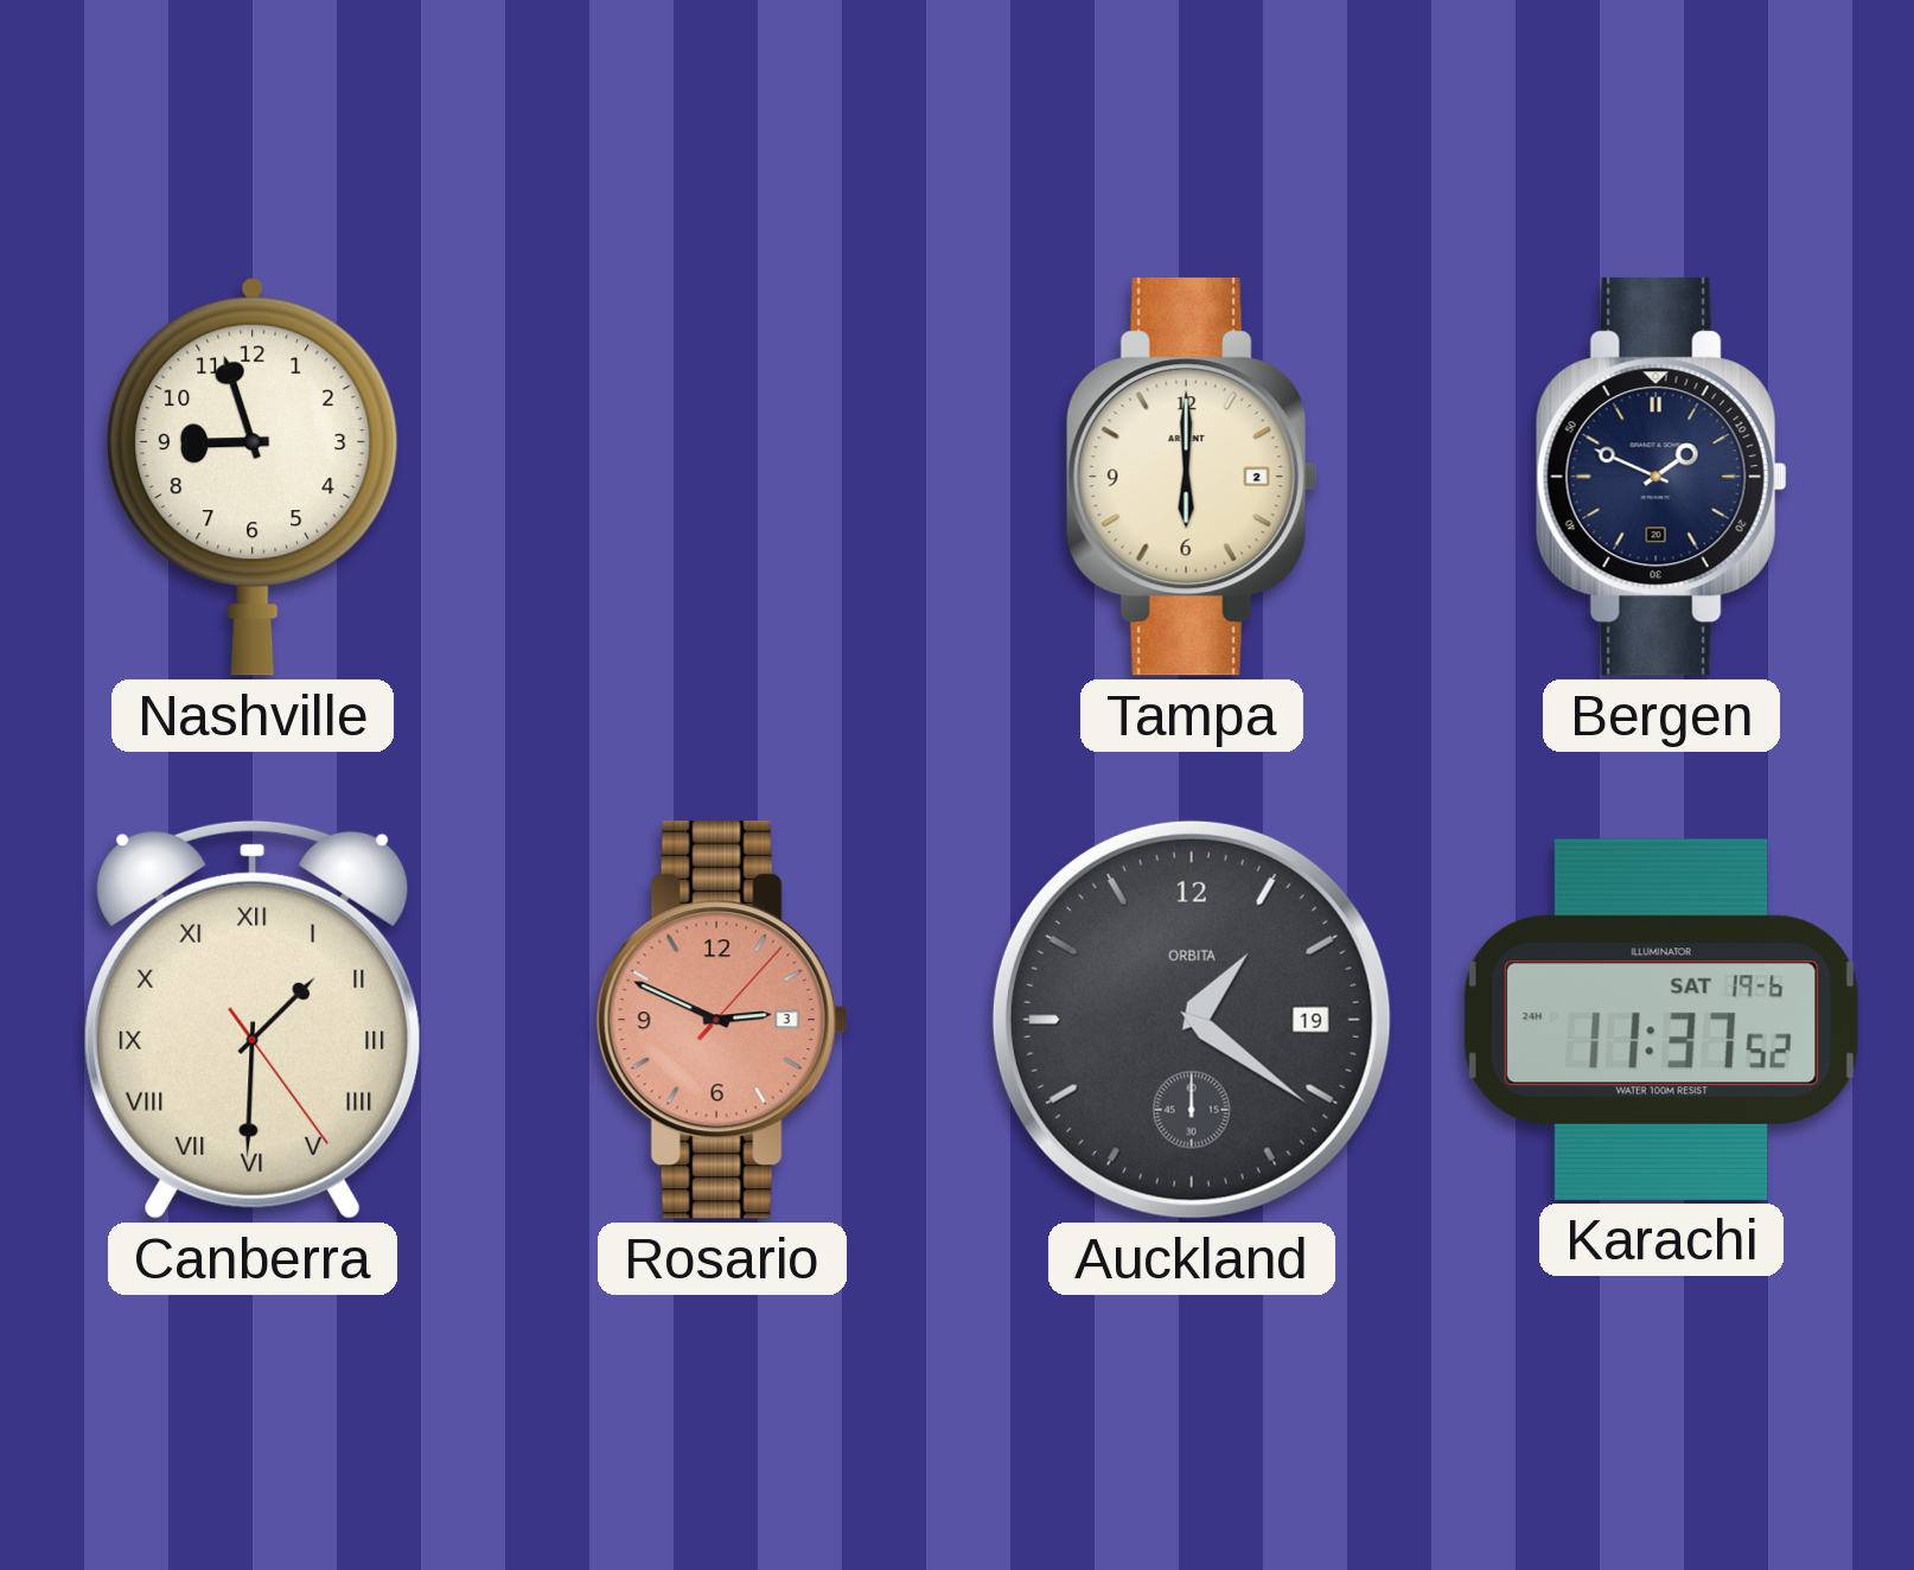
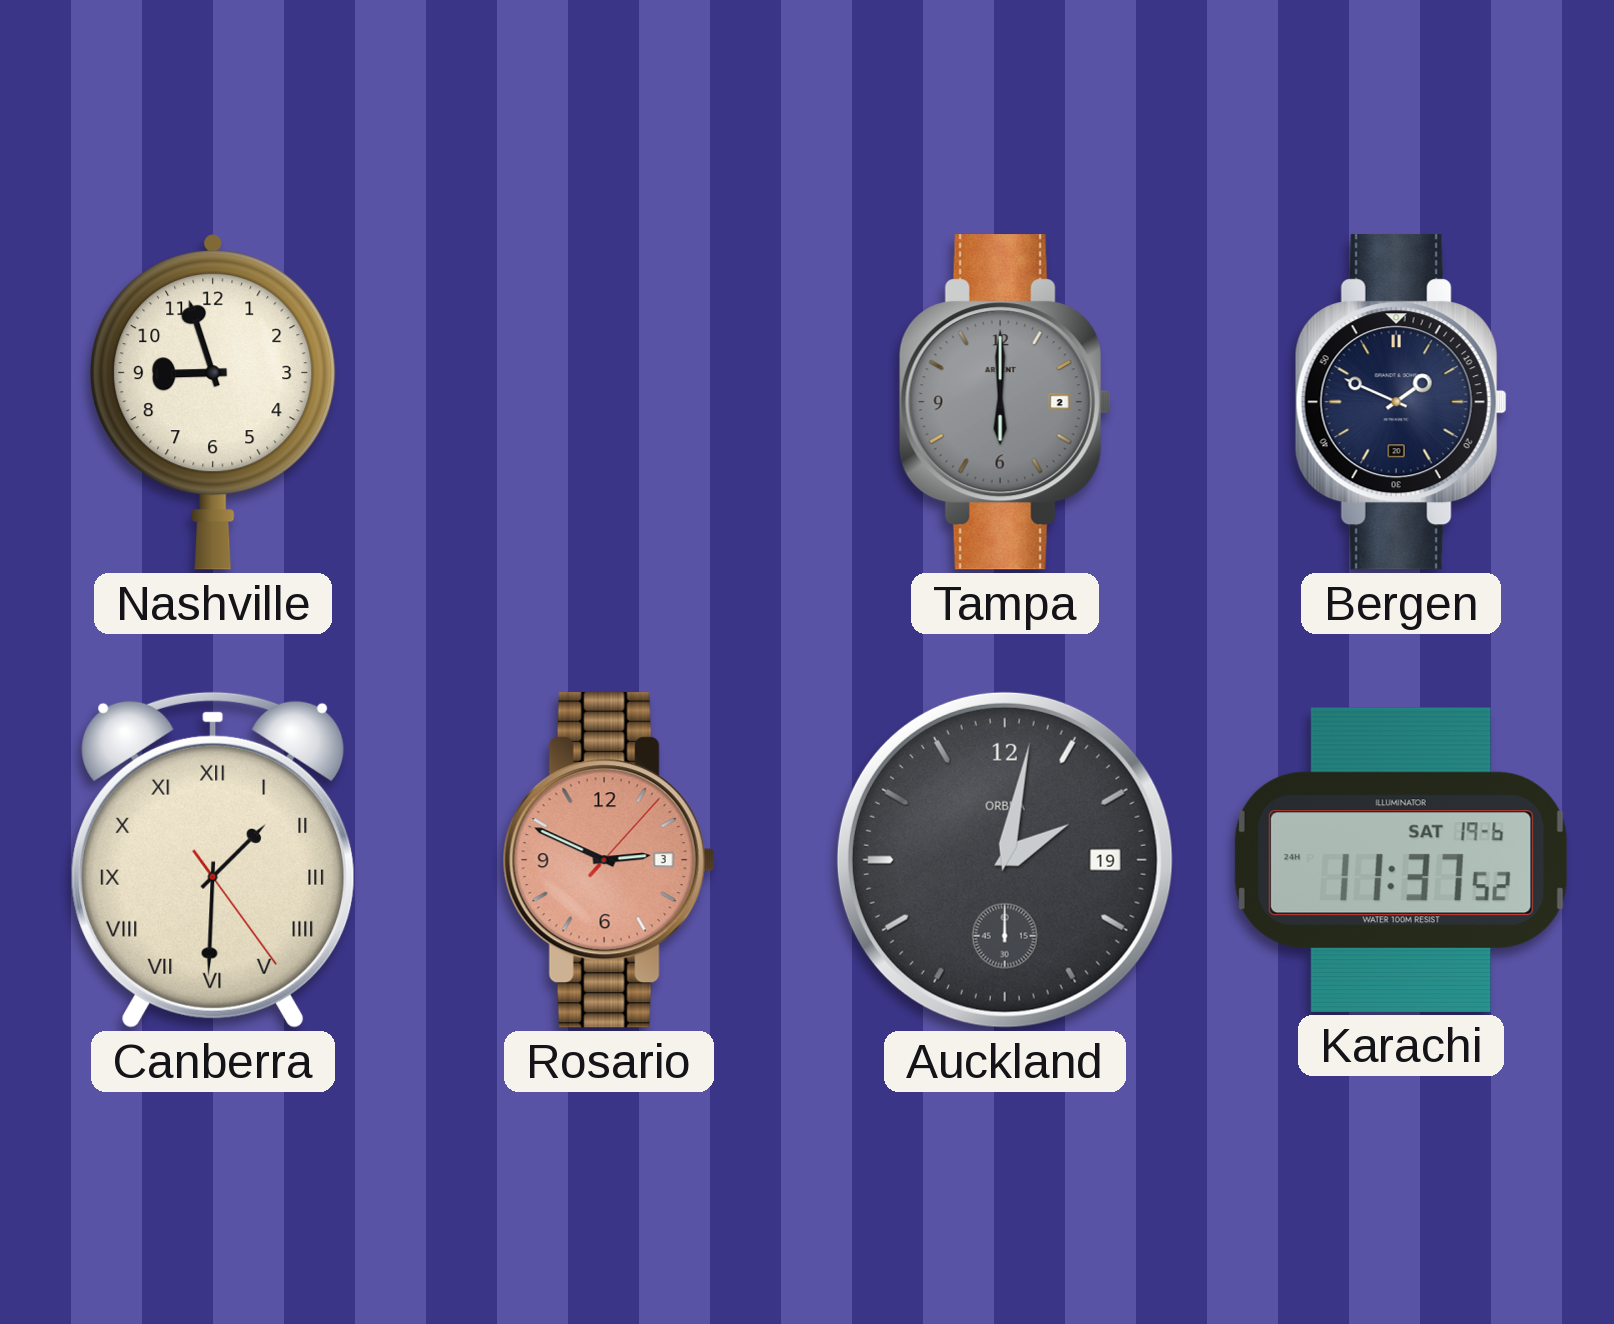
Tampa dial: cream -> grey
Auckland: 1:21 -> 2:02
